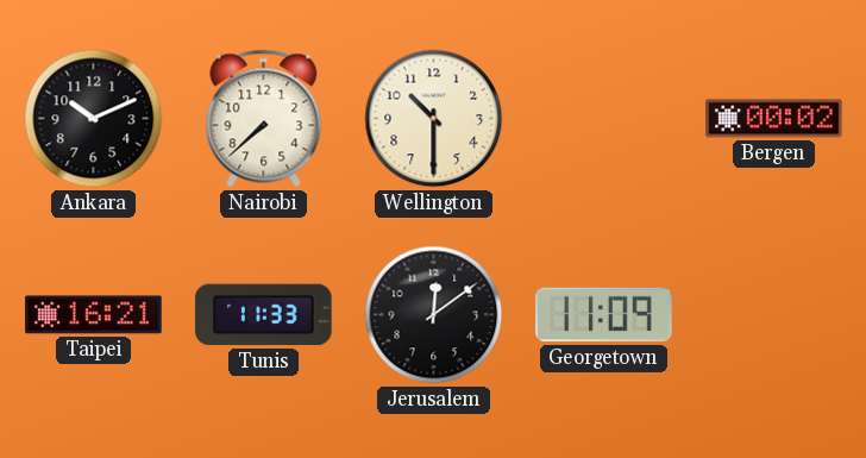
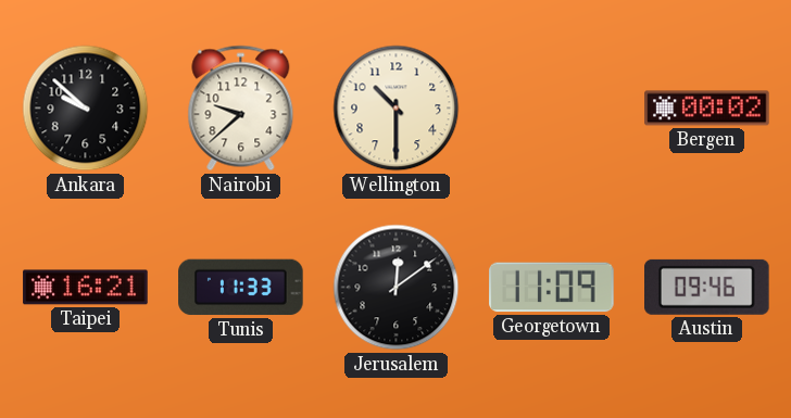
Ankara: 10:11 -> 9:52
Nairobi: 7:38 -> 9:38
Austin: none -> 09:46
